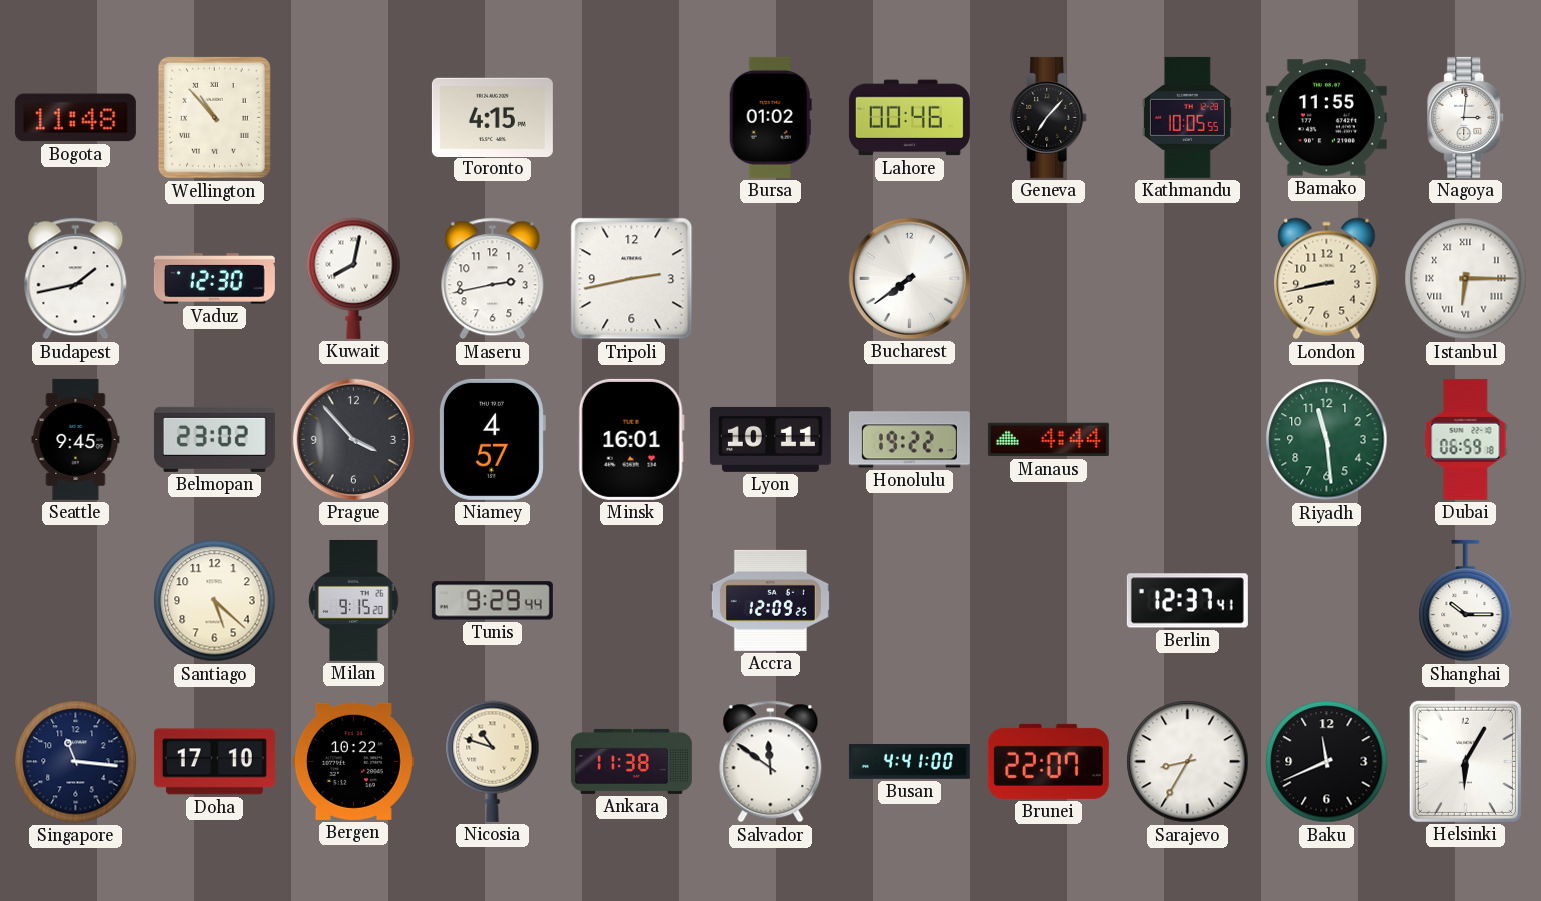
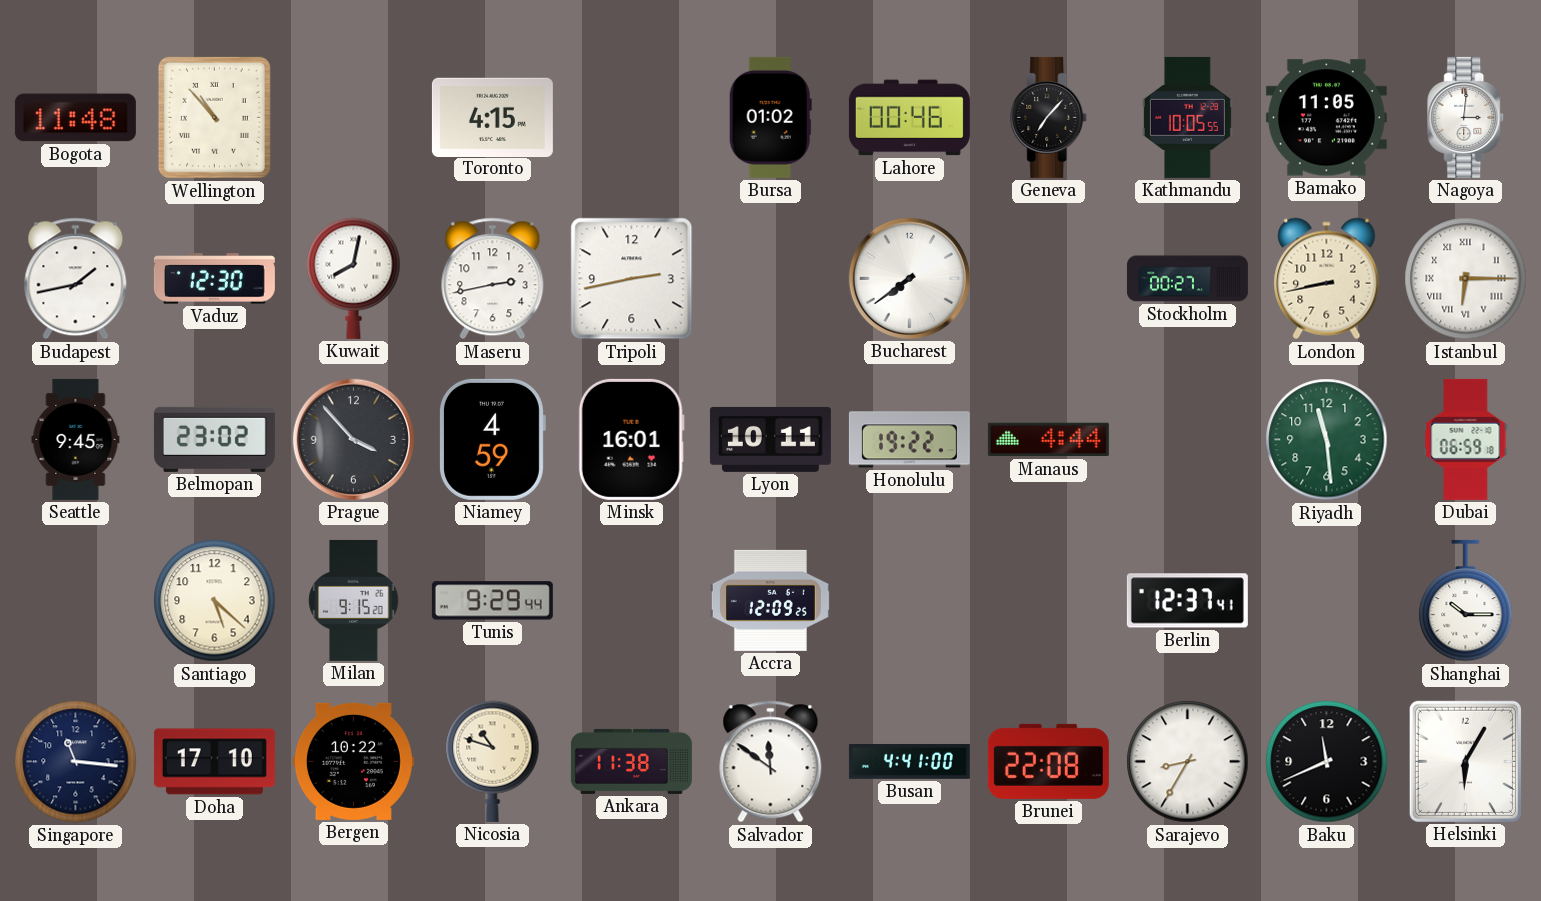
Bamako: 11:55 -> 11:05
Stockholm: none -> 00:27
Niamey: 4:57 -> 4:59
Brunei: 22:07 -> 22:08
